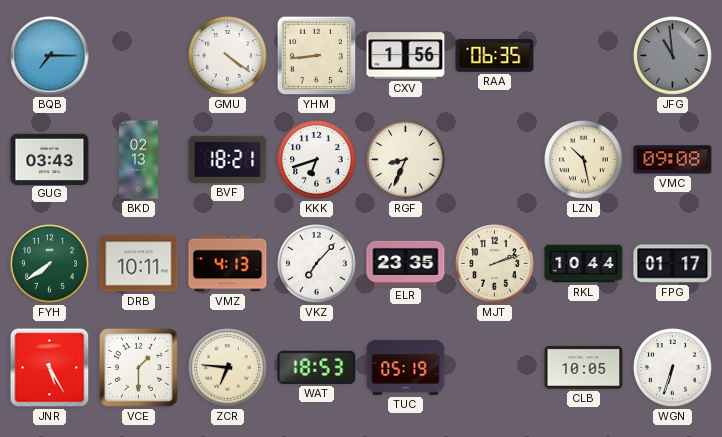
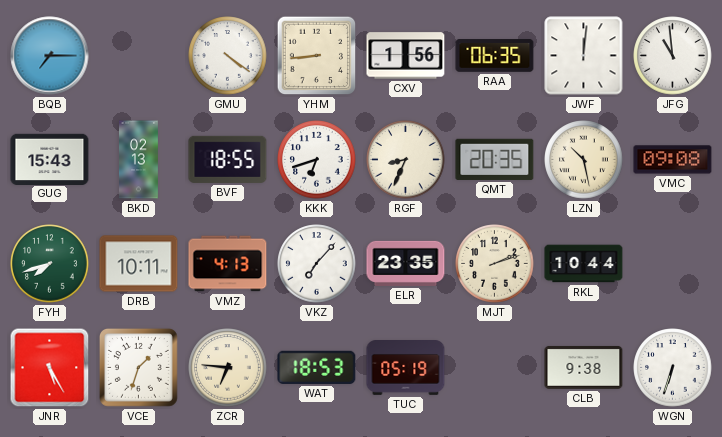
JWF: none -> 12:01
JFG dial: grey -> white
GUG: 03:43 -> 15:43
BVF: 18:21 -> 18:55
QMT: none -> 20:35
FYH: 7:39 -> 7:42
FPG: 01:17 -> none
VCE: 1:30 -> 1:33
CLB: 10:05 -> 9:38
